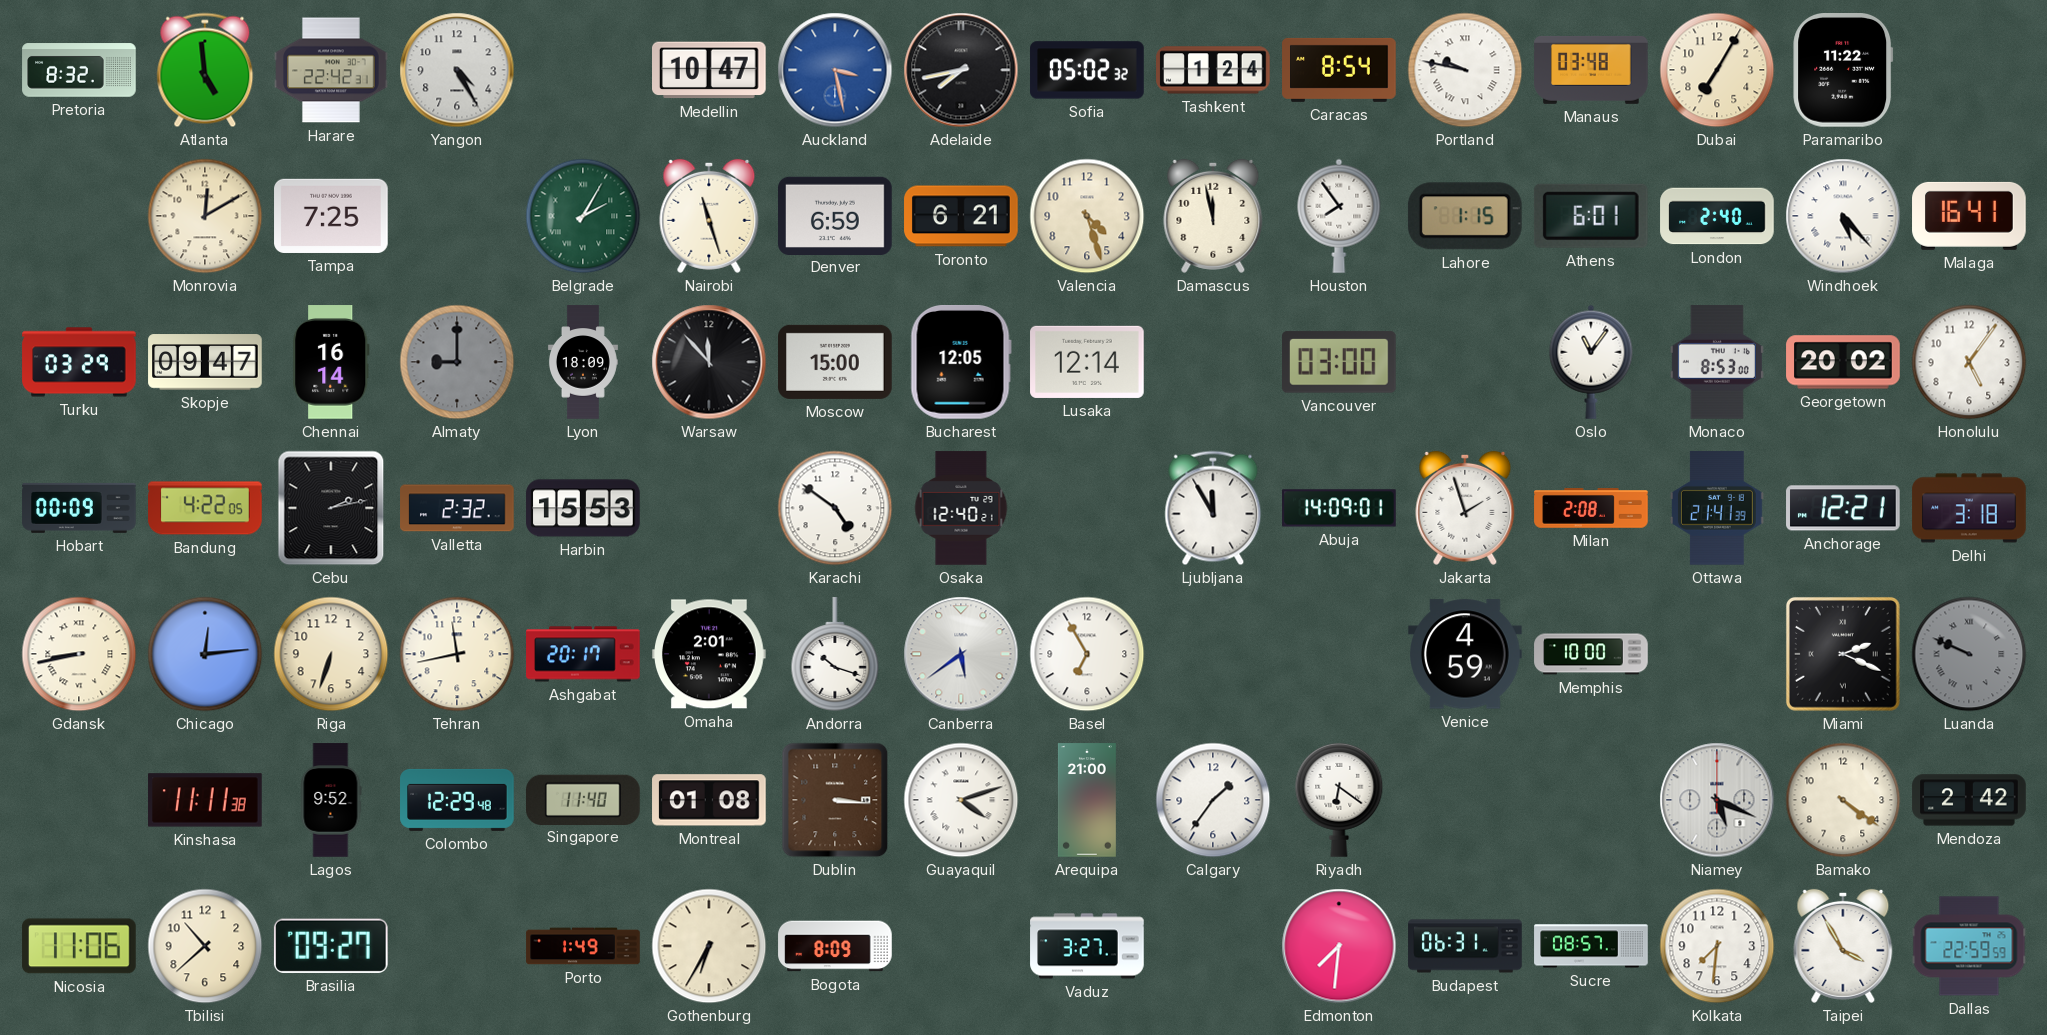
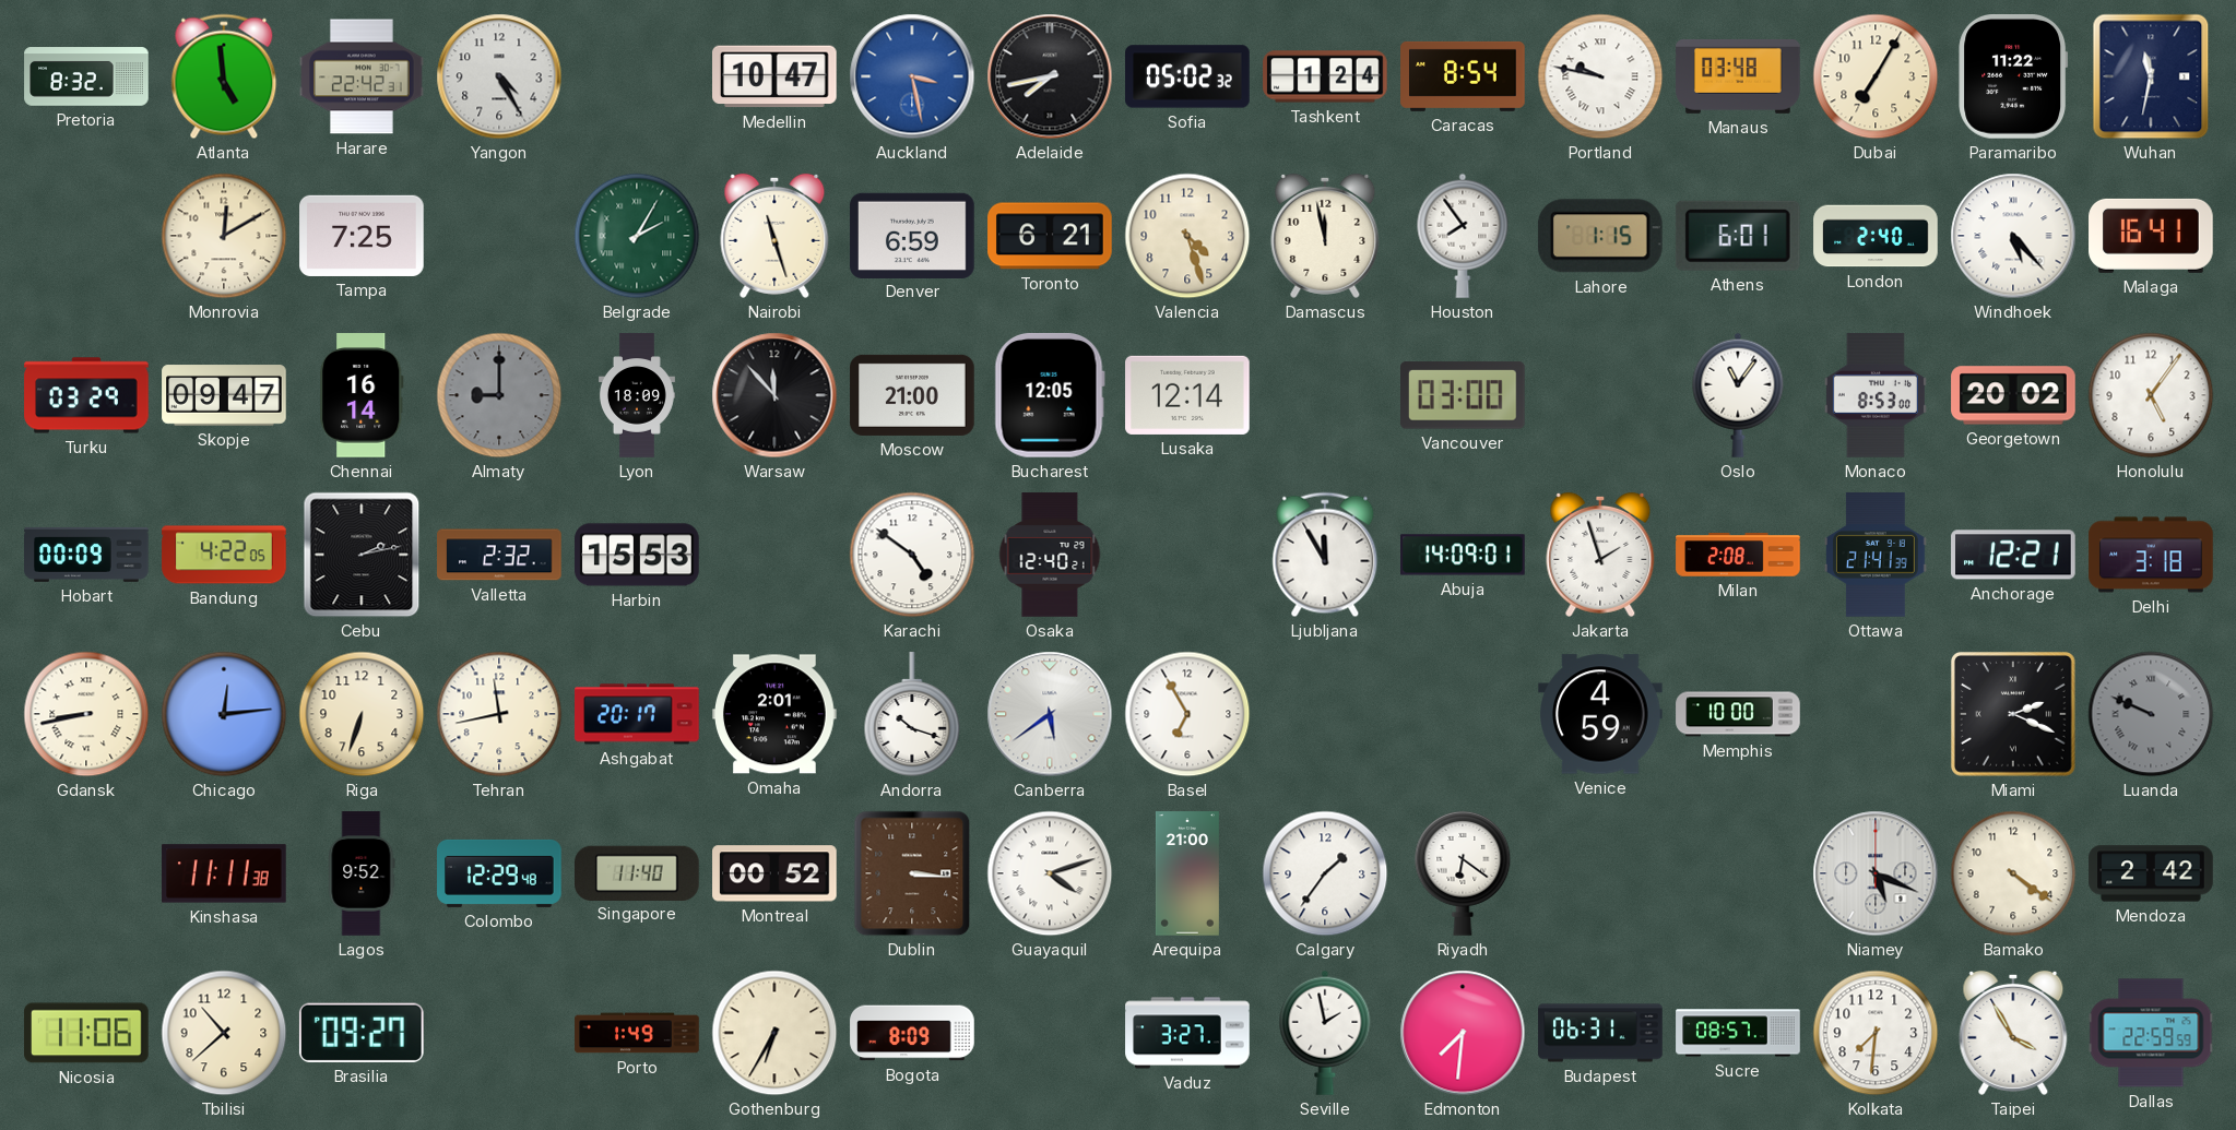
Wuhan: none -> 11:32
Moscow: 15:00 -> 21:00
Montreal: 01:08 -> 00:52
Seville: none -> 1:58
